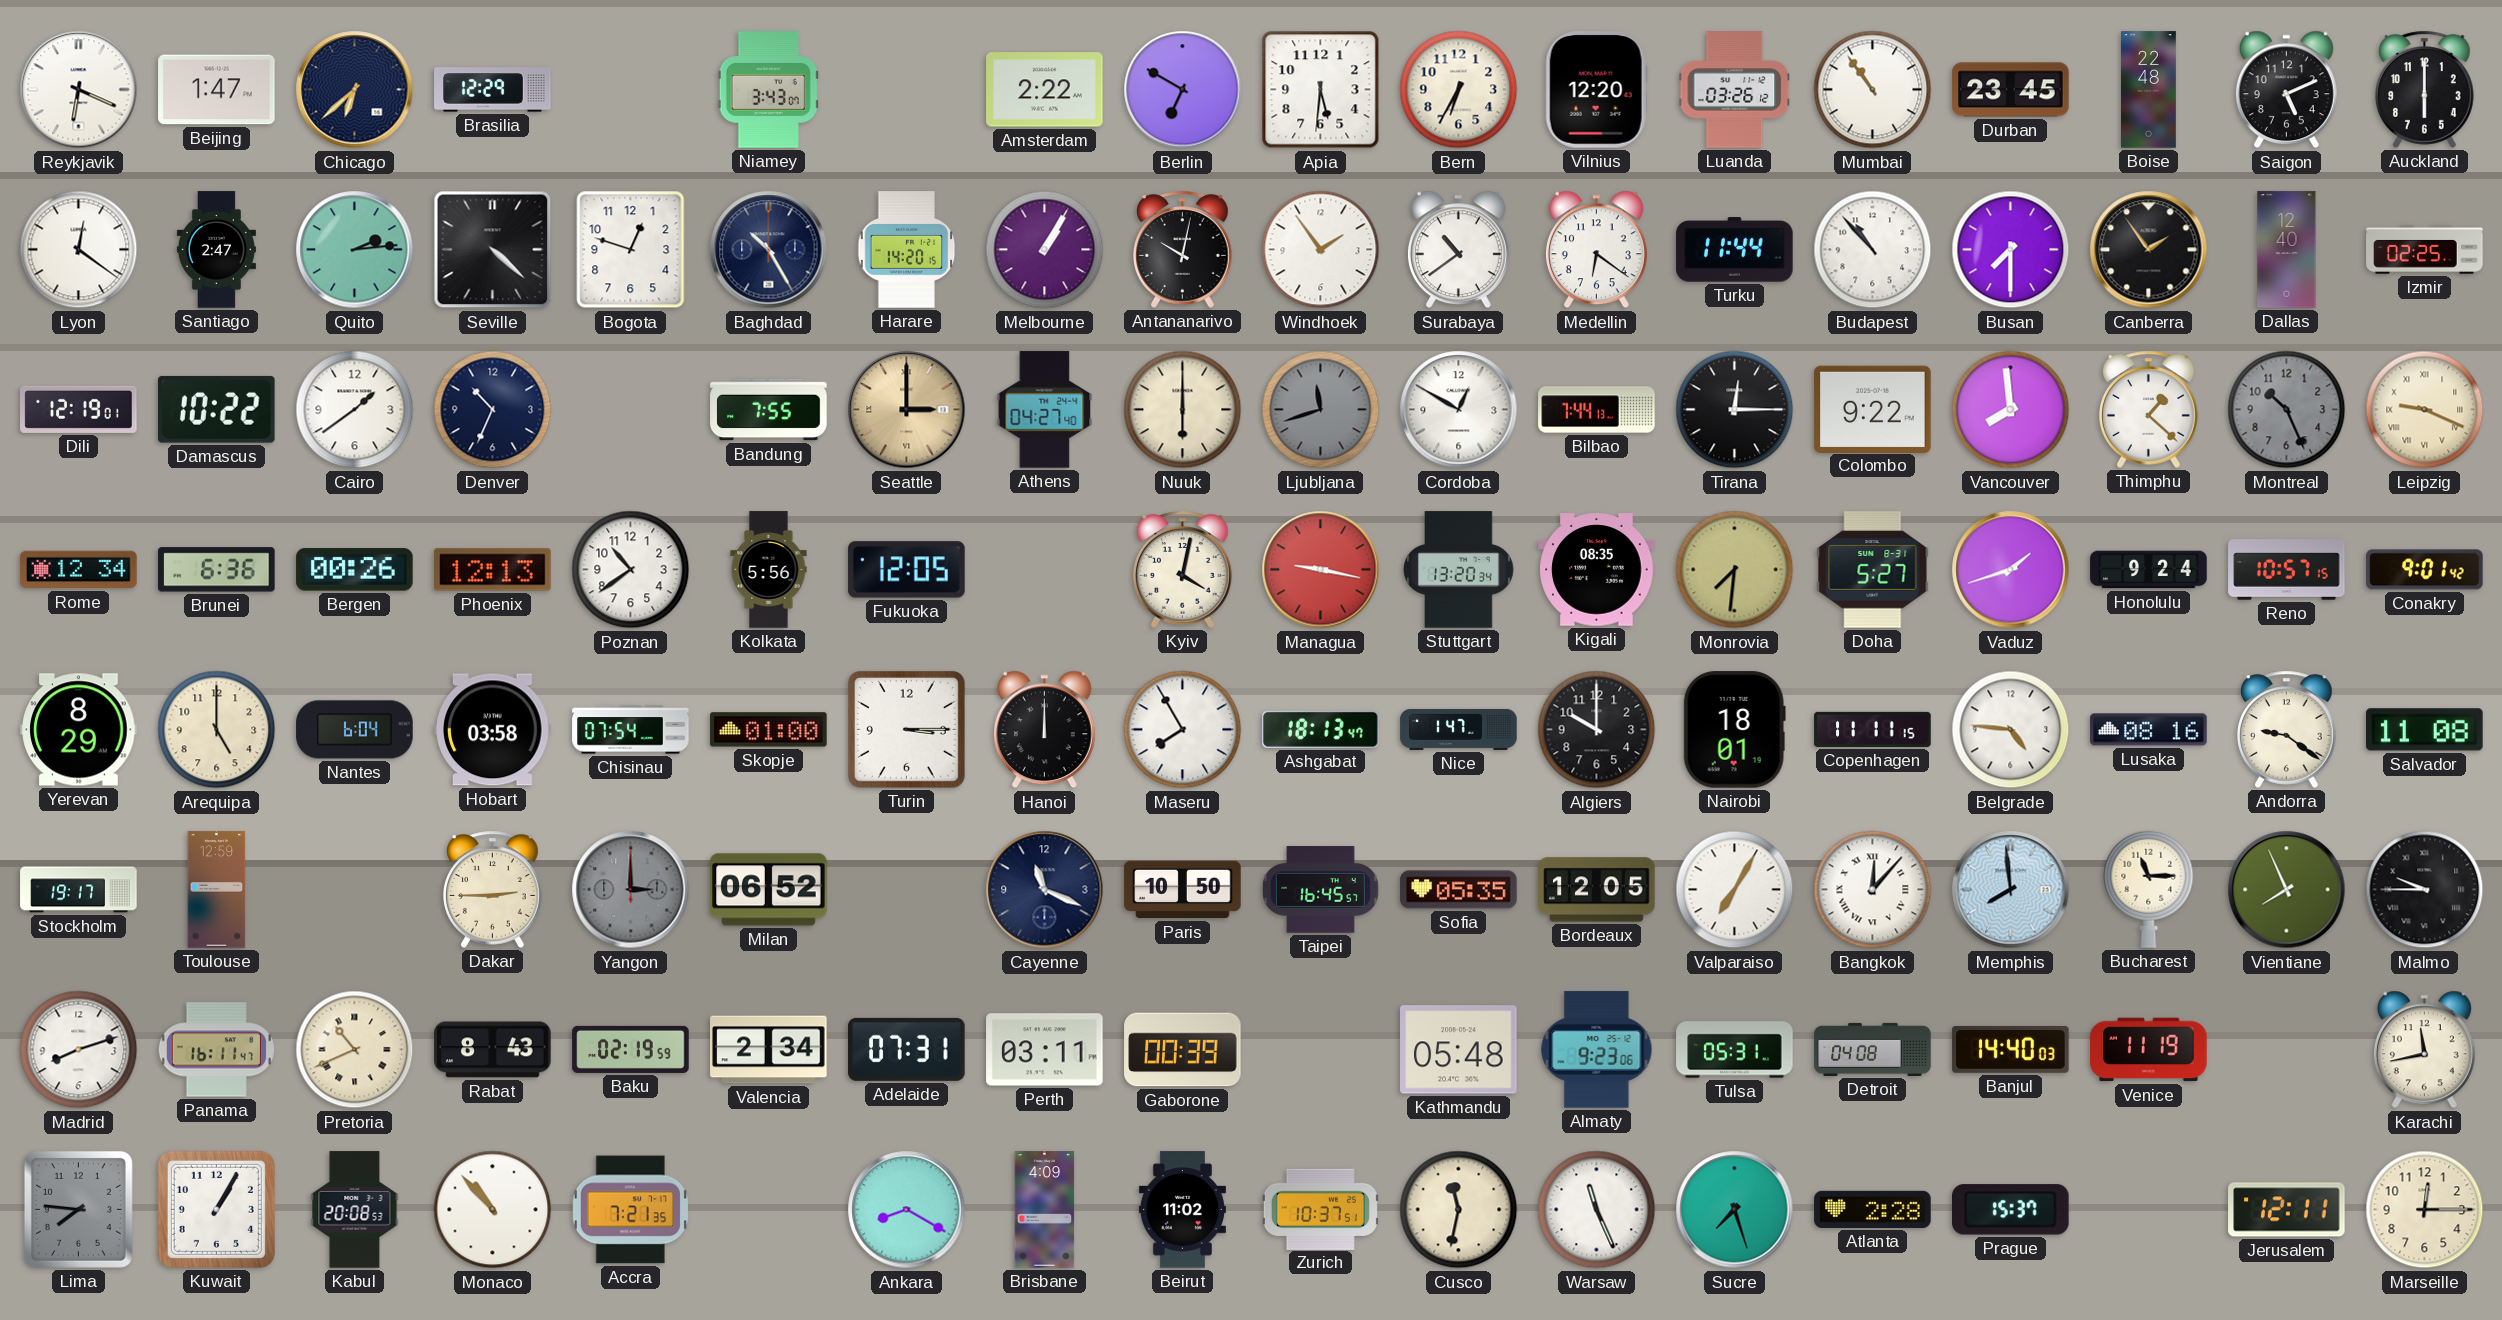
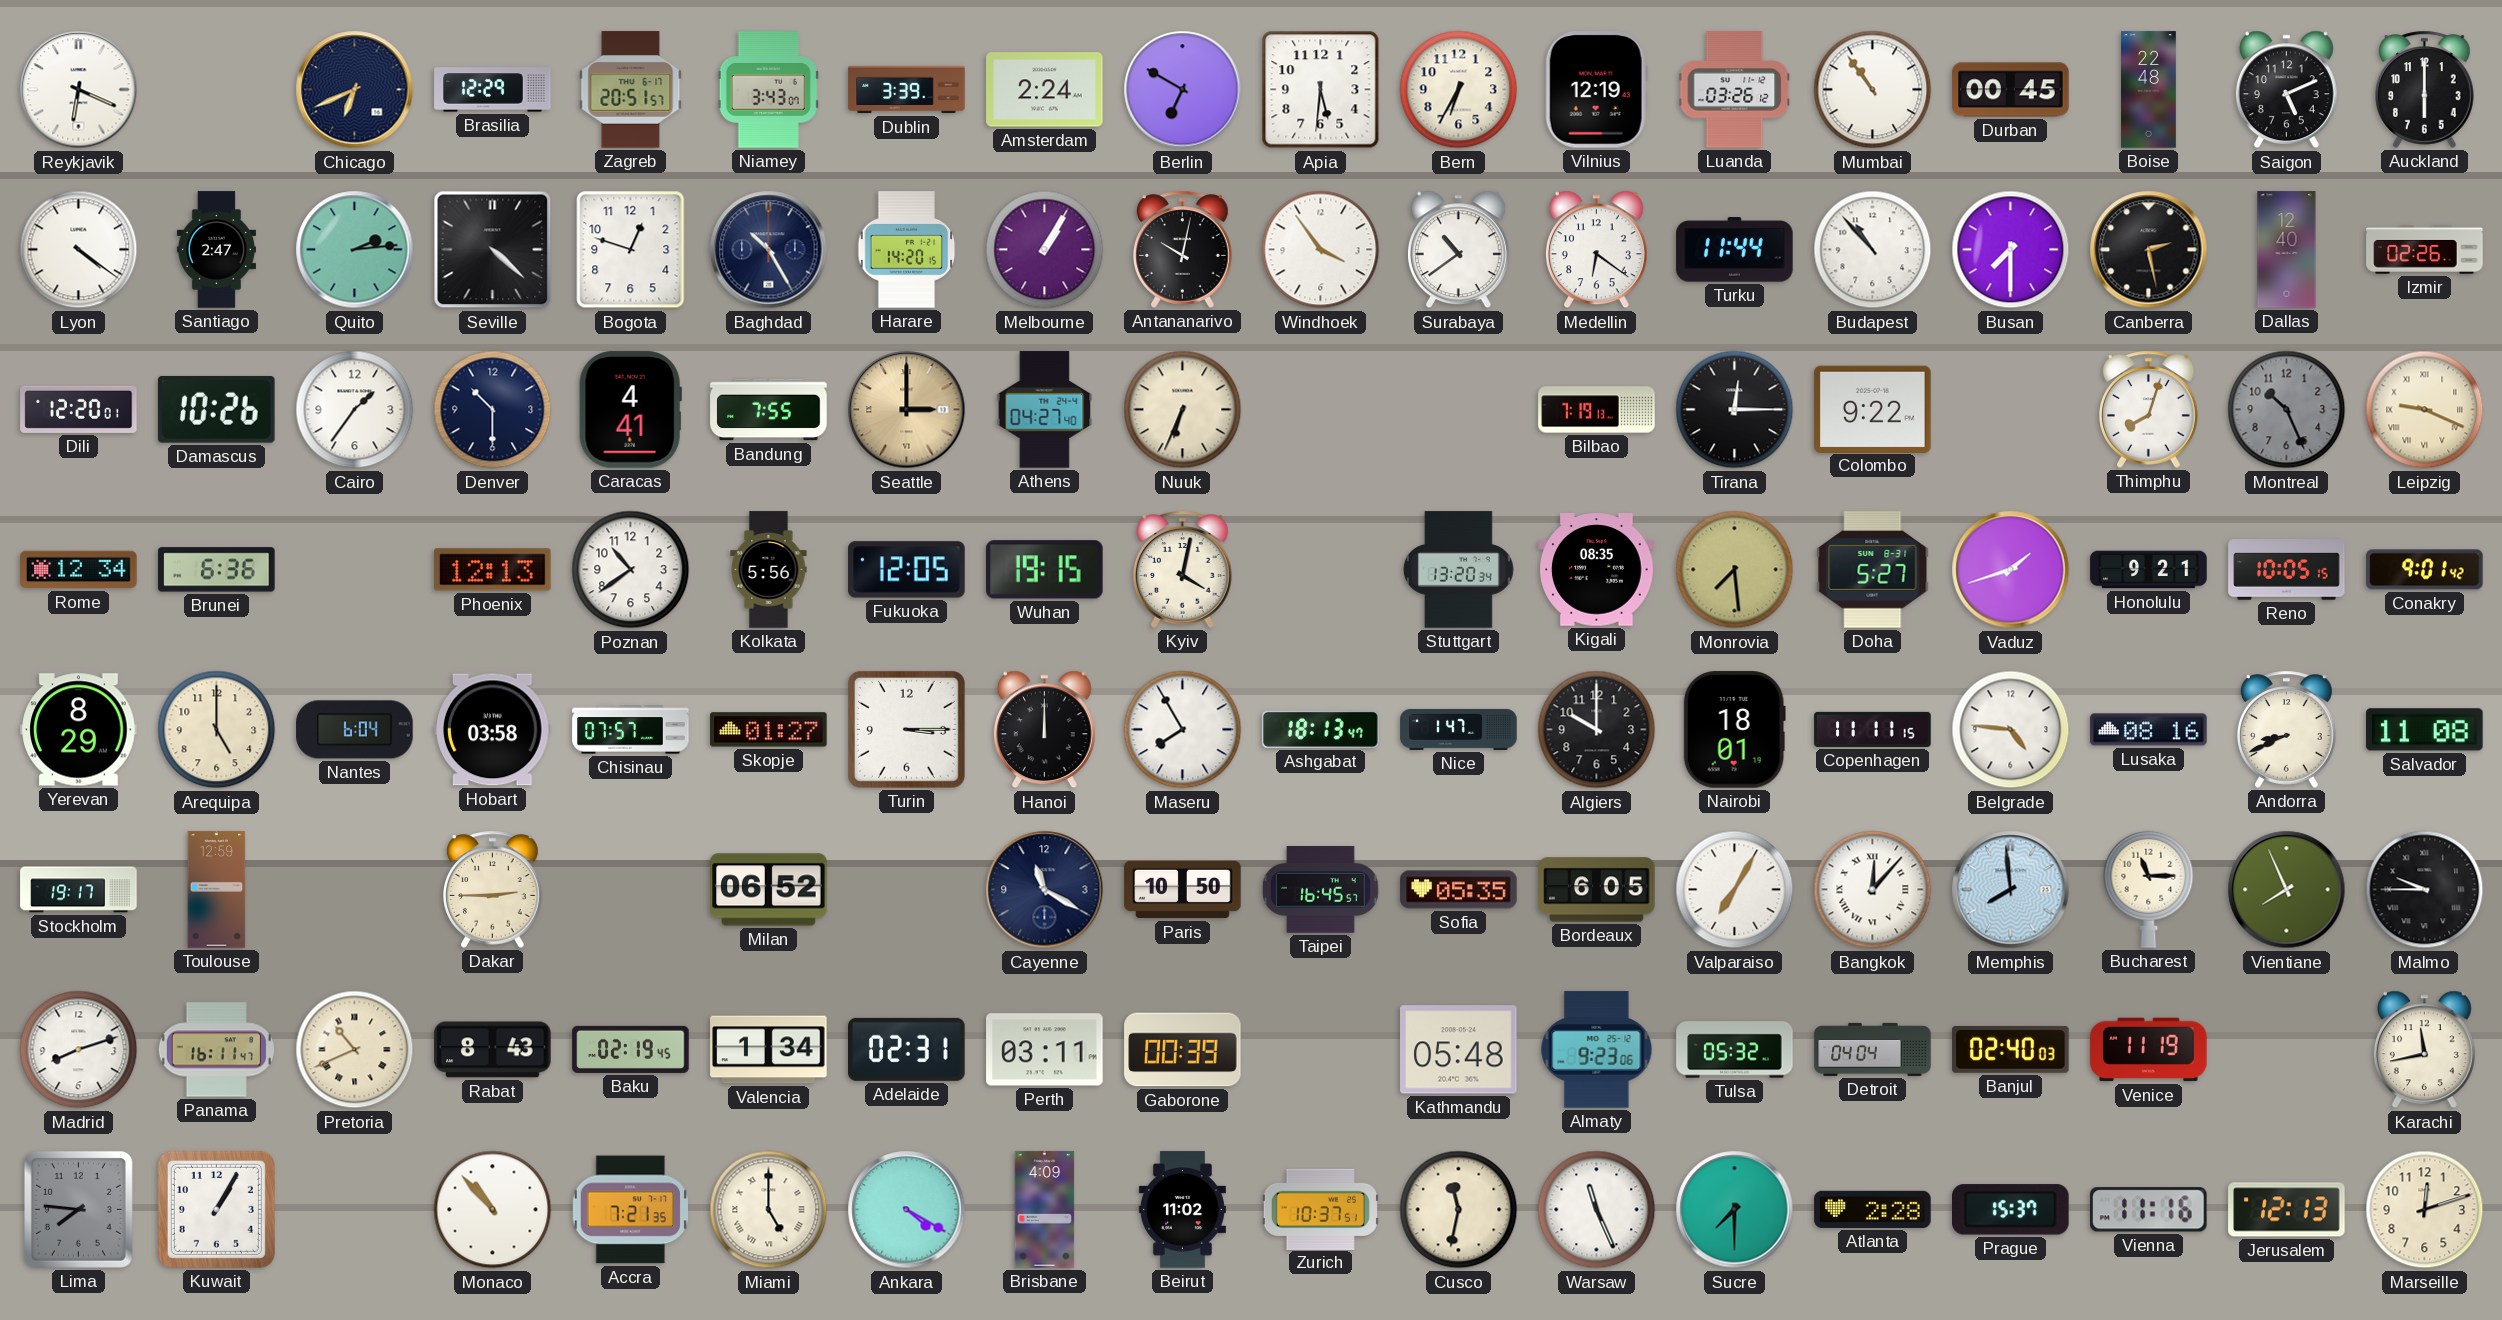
Beijing: 1:47 -> none
Chicago: 6:38 -> 6:41
Zagreb: none -> 20:51
Dublin: none -> 3:39
Amsterdam: 2:22 -> 2:24
Vilnius: 12:20 -> 12:19
Durban: 23:45 -> 00:45
Lyon: 12:21 -> 4:21
Windhoek: 1:54 -> 3:54
Canberra: 1:54 -> 2:28
Izmir: 02:25 -> 02:26
Dili: 12:19 -> 12:20
Damascus: 10:22 -> 10:26
Cairo: 1:39 -> 1:36
Denver: 10:34 -> 10:30
Caracas: none -> 4:41
Nuuk: 6:00 -> 6:34
Ljubljana: 11:42 -> none
Cordoba: 12:50 -> none
Bilbao: 7:44 -> 7:19
Vancouver: 7:59 -> none
Thimphu: 1:22 -> 8:03
Bergen: 00:26 -> none
Wuhan: none -> 19:15
Managua: 9:17 -> none
Monrovia: 7:31 -> 7:29
Honolulu: 9:24 -> 9:21
Reno: 10:57 -> 10:05
Chisinau: 07:54 -> 07:57
Skopje: 01:00 -> 01:27
Andorra: 9:21 -> 8:41
Yangon: 3:00 -> none
Cayenne: 11:19 -> 11:20
Bordeaux: 12:05 -> 6:05
Baku: 02:19:59 -> 02:19:45
Valencia: 2:34 -> 1:34
Adelaide: 07:31 -> 02:31
Tulsa: 05:31 -> 05:32
Detroit: 04:08 -> 04:04
Banjul: 14:40 -> 02:40
Kabul: 20:08 -> none
Miami: none -> 5:00
Ankara: 8:20 -> 4:20
Sucre: 7:27 -> 7:30
Vienna: none -> 11:16
Jerusalem: 12:11 -> 12:13
Marseille: 12:15 -> 12:12
